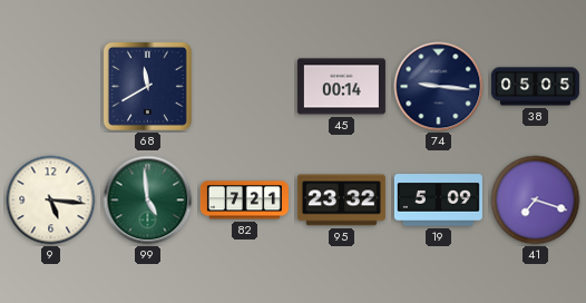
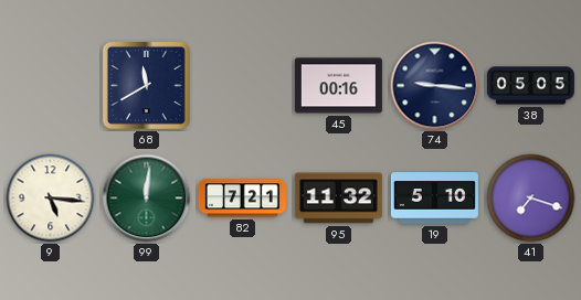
45: 00:14 -> 00:16
99: 4:59 -> 12:01
95: 23:32 -> 11:32
19: 5:09 -> 5:10
